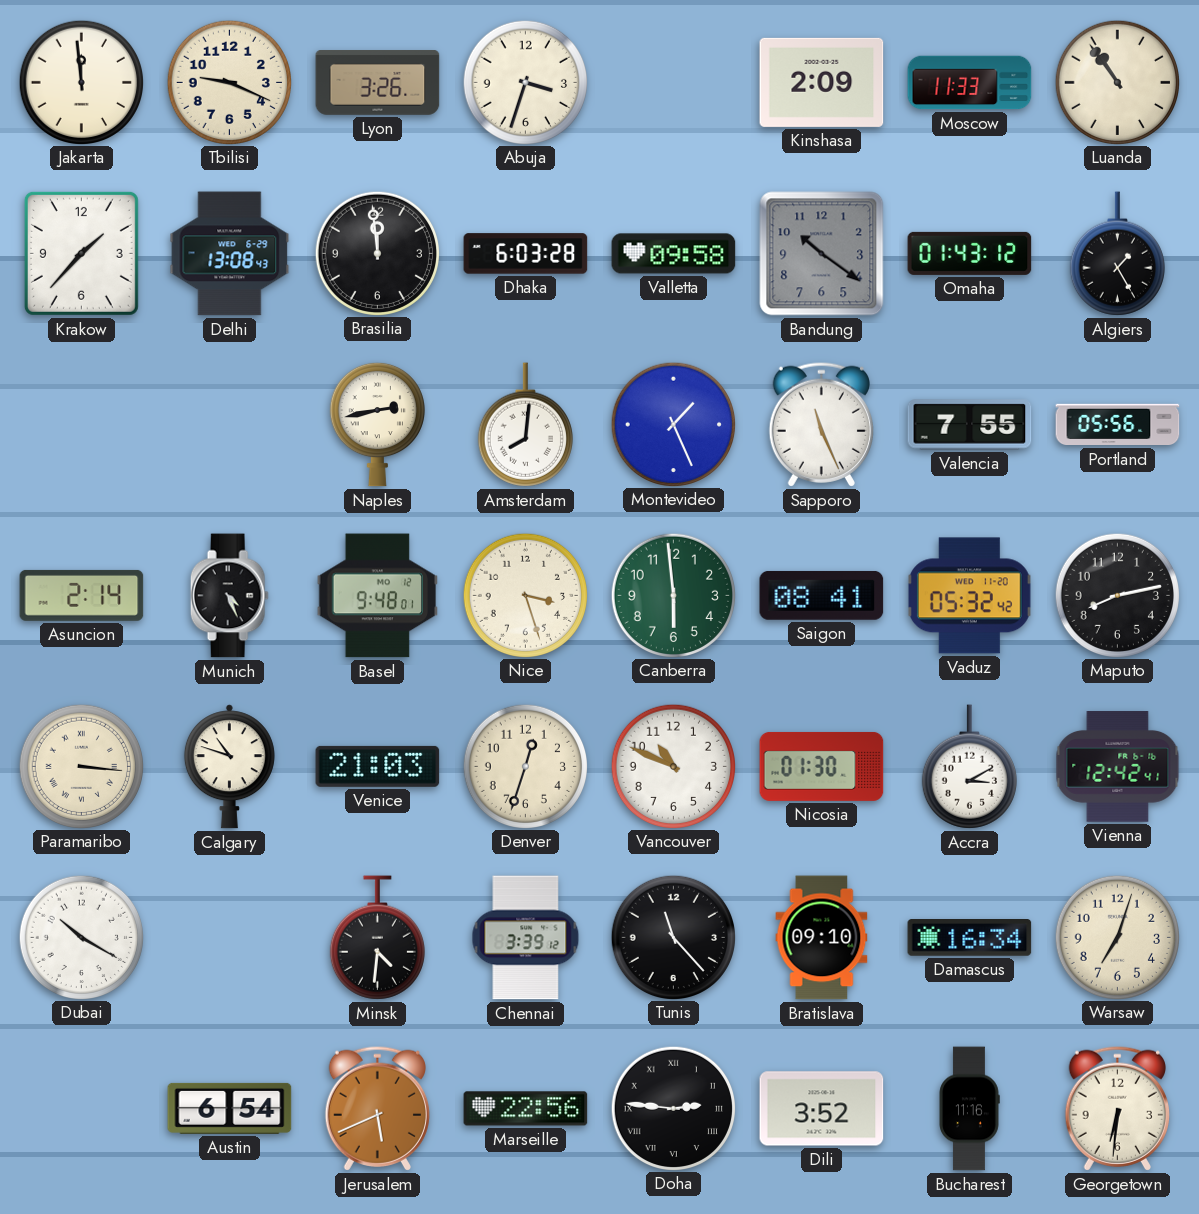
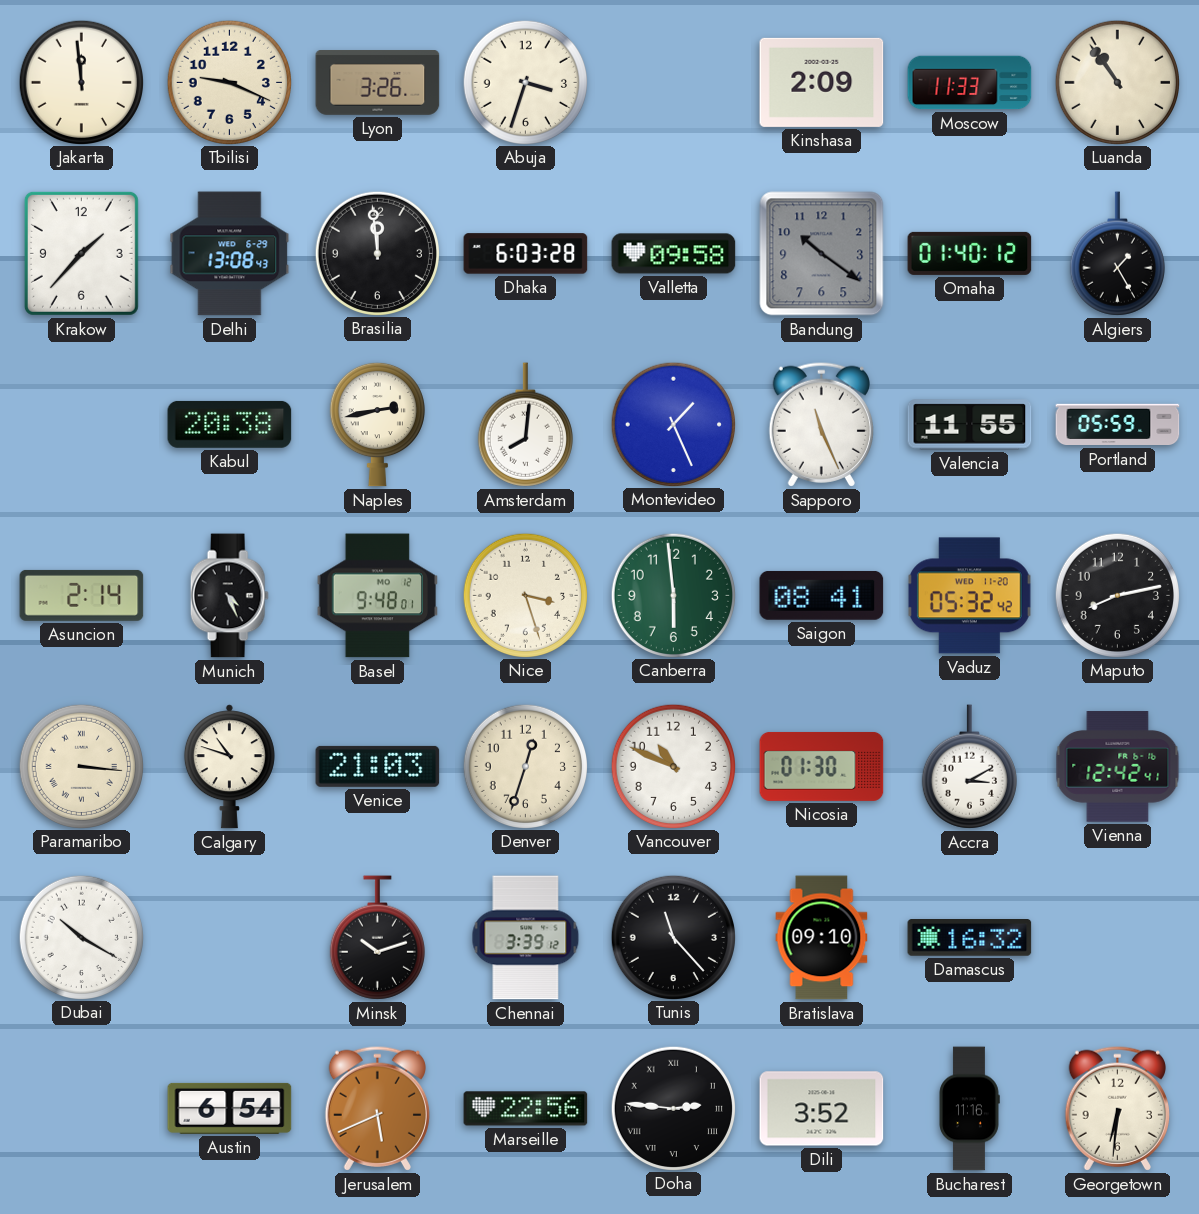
Omaha: 01:43 -> 01:40
Kabul: none -> 20:38
Valencia: 7:55 -> 11:55
Portland: 05:56 -> 05:59
Minsk: 4:31 -> 10:12
Damascus: 16:34 -> 16:32
Warsaw: 7:03 -> none
